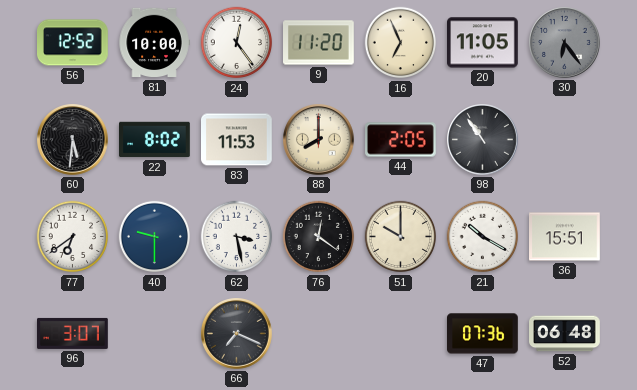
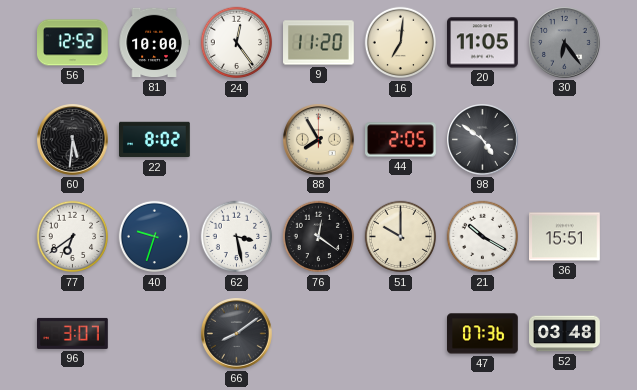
16: 6:56 -> 7:01
83: 11:53 -> none
88: 8:00 -> 7:55
98: 10:54 -> 4:51
40: 9:30 -> 9:33
66: 7:19 -> 8:09
52: 06:48 -> 03:48
